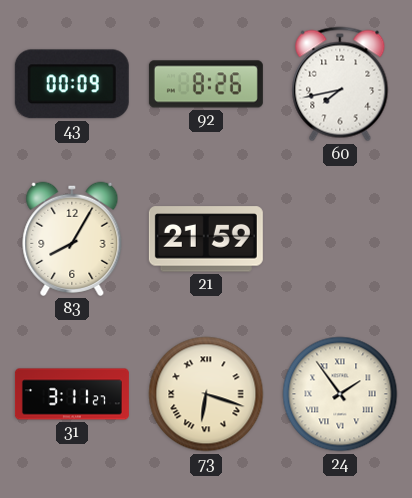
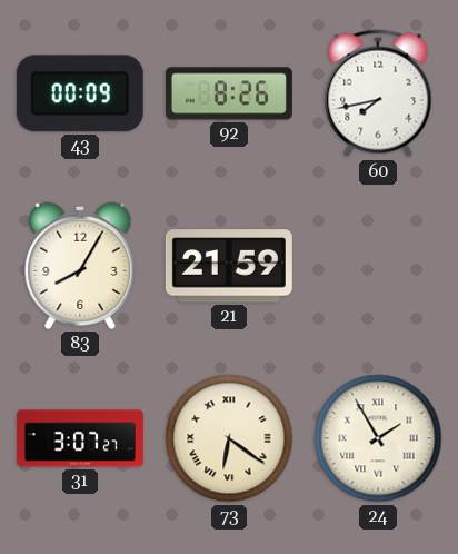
31: 3:11 -> 3:07
73: 6:18 -> 6:21
24: 1:54 -> 1:55
